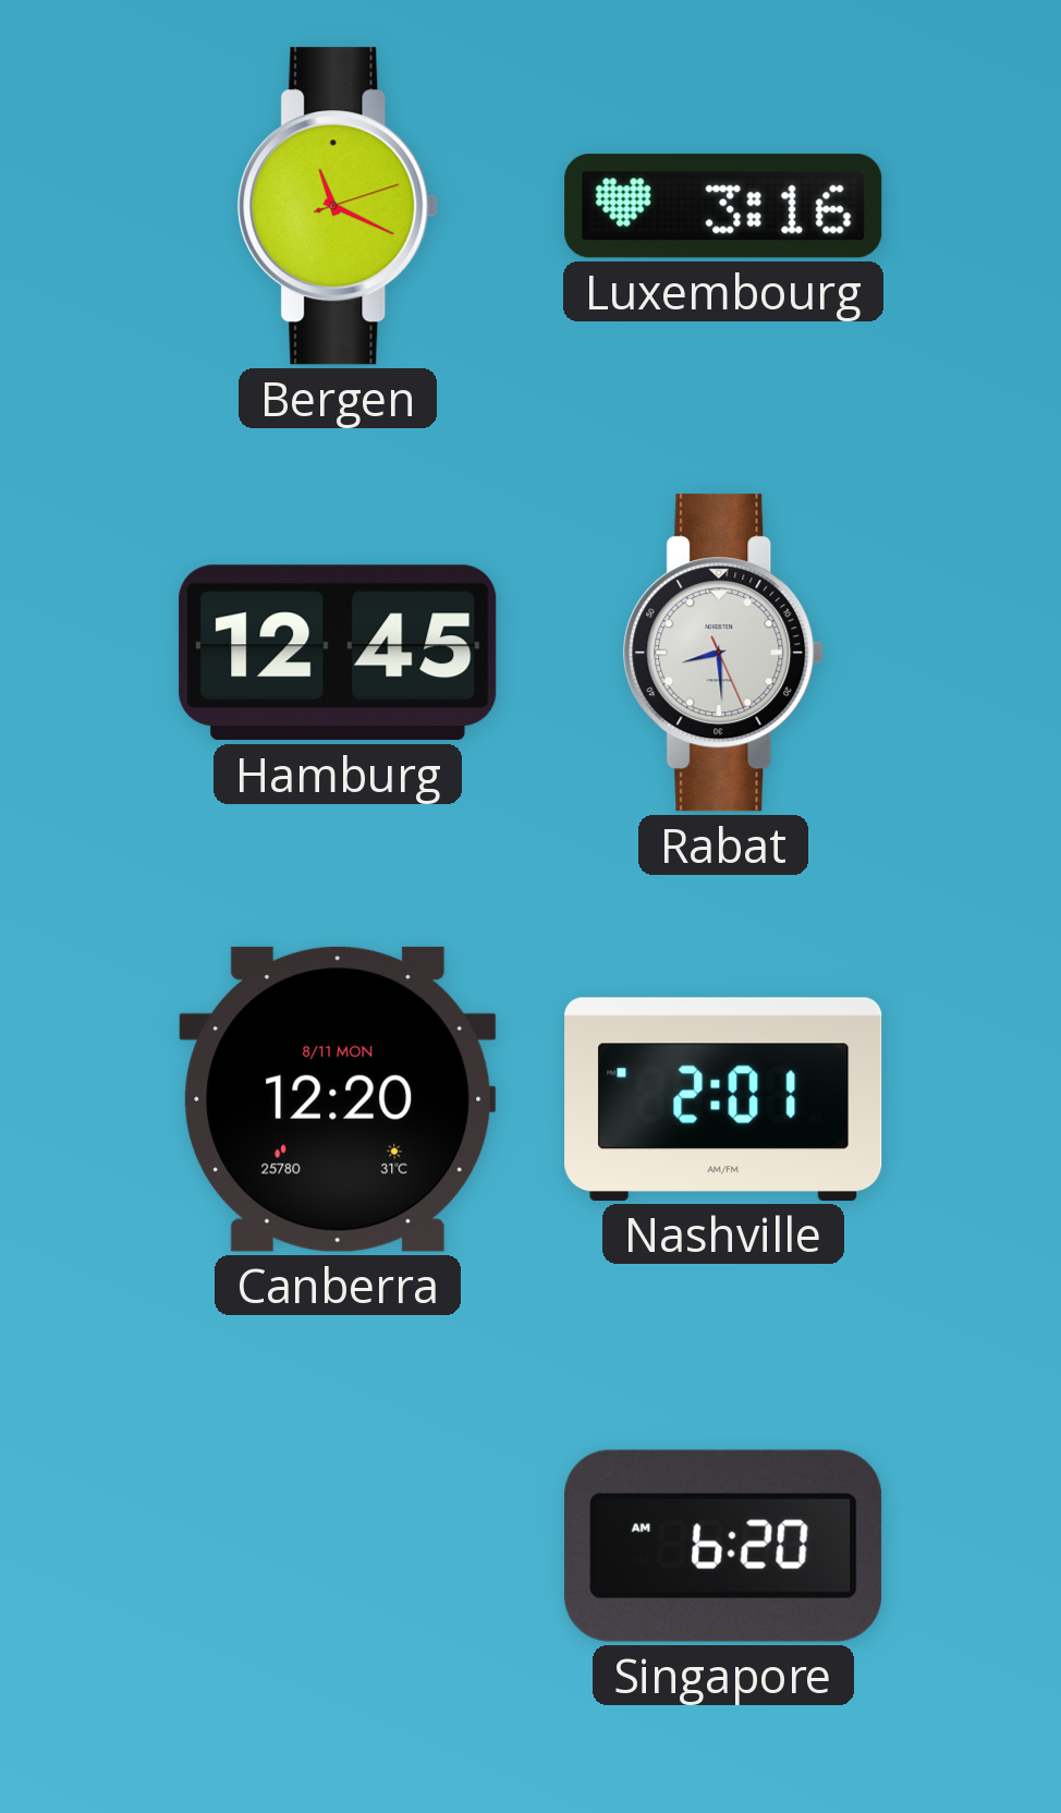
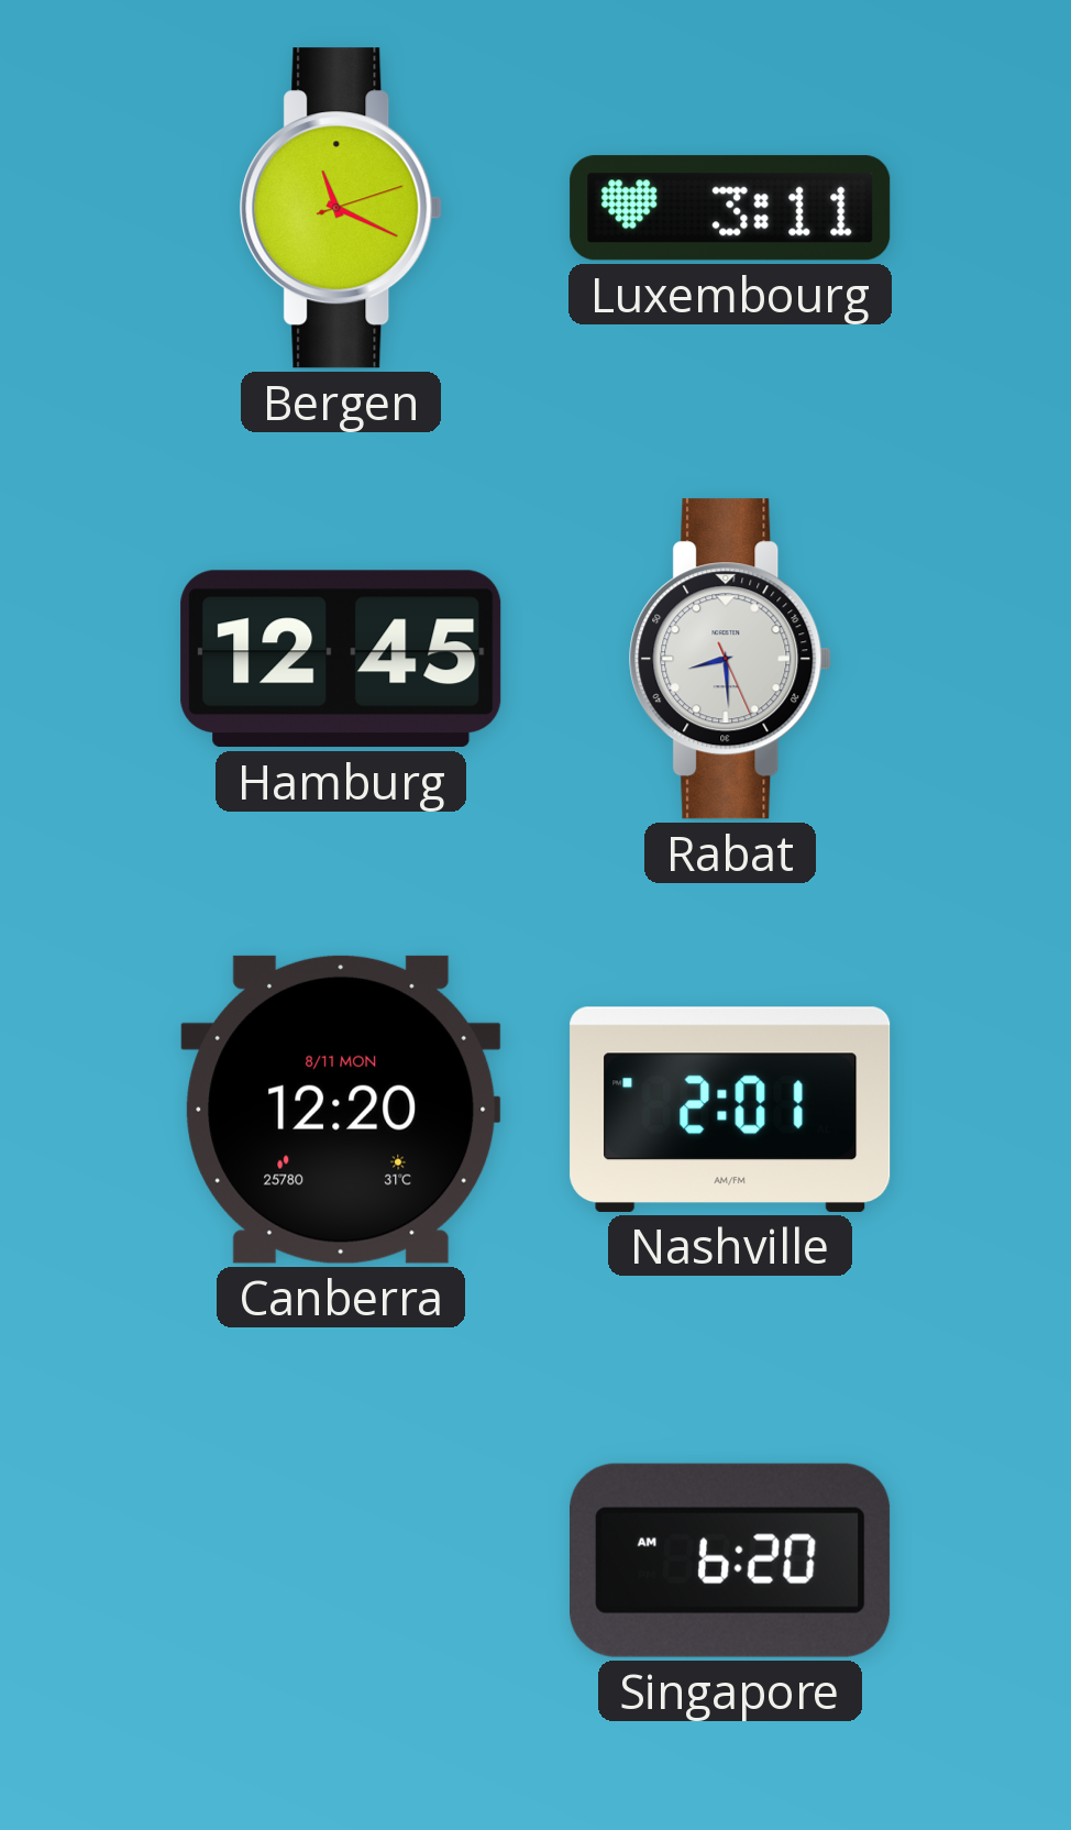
Luxembourg: 3:16 -> 3:11
